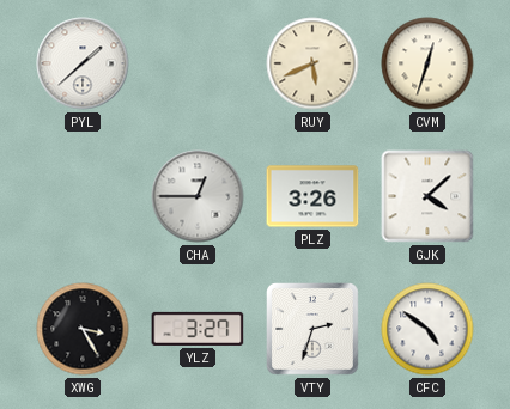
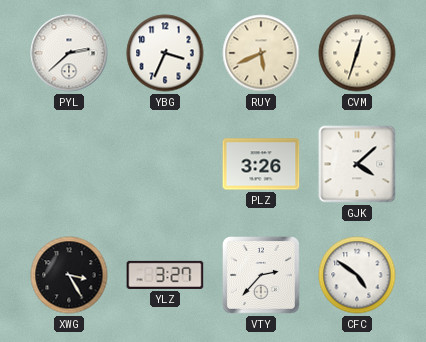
PYL: 1:38 -> 2:38
YBG: none -> 3:34
CHA: 12:45 -> none
VTY: 2:33 -> 2:37
